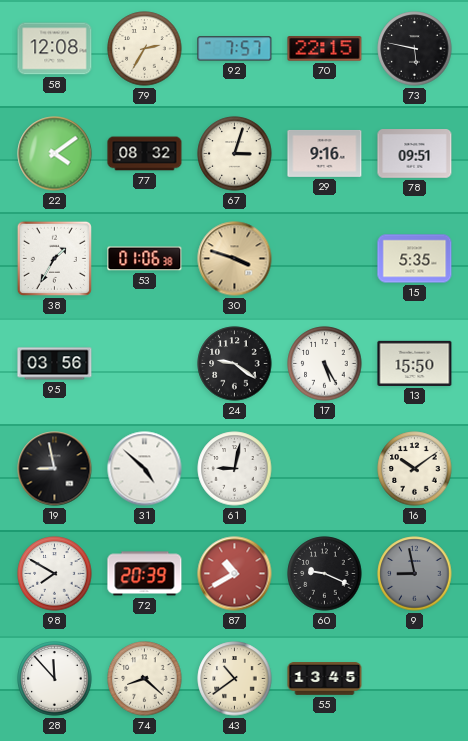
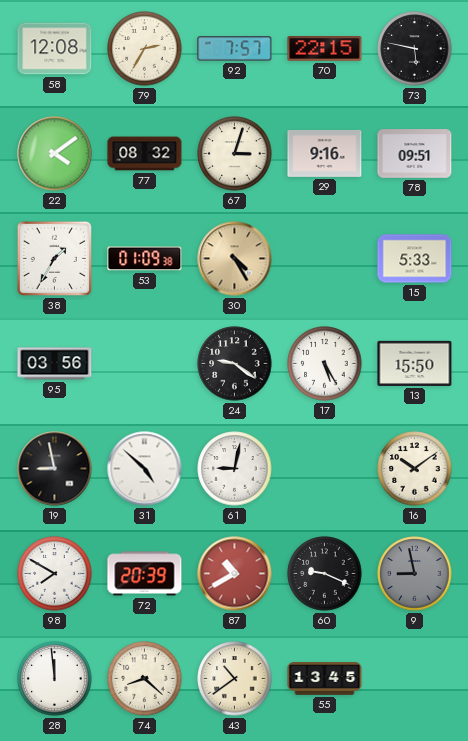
53: 01:06 -> 01:09
30: 3:48 -> 4:25
15: 5:35 -> 5:33
28: 11:53 -> 11:59
